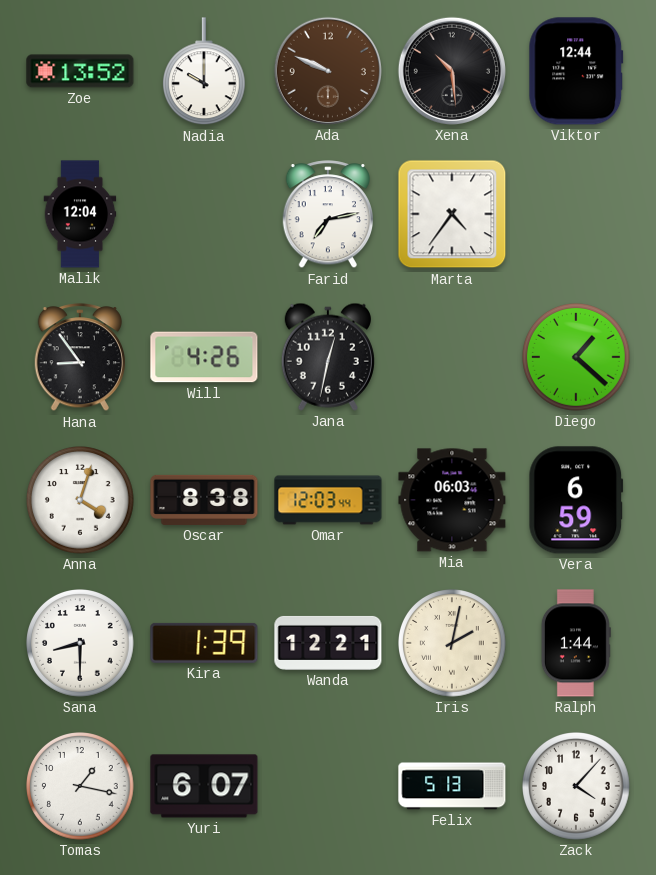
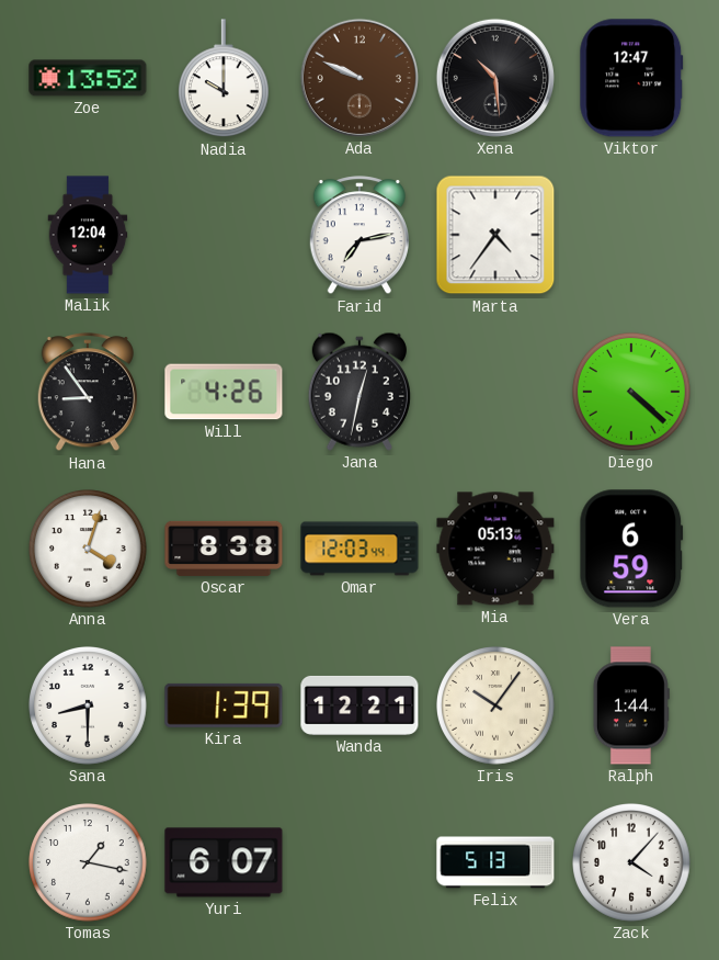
Viktor: 12:44 -> 12:47
Diego: 1:22 -> 4:22
Mia: 06:03 -> 05:13
Iris: 2:02 -> 10:06
